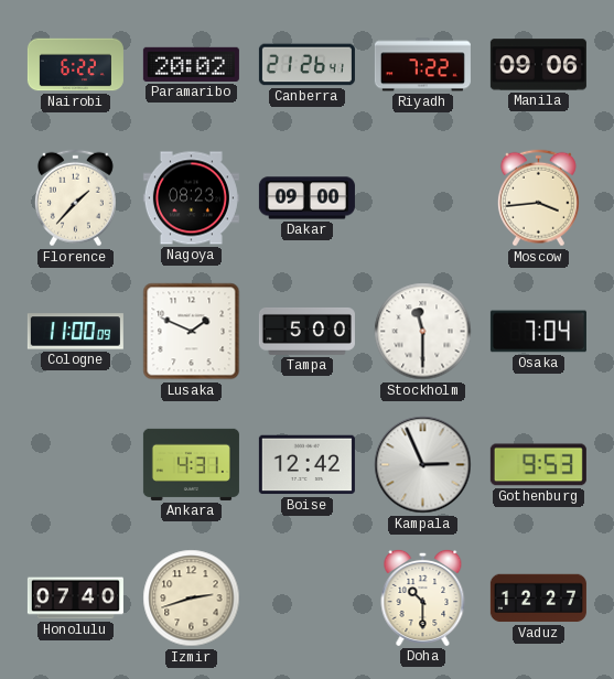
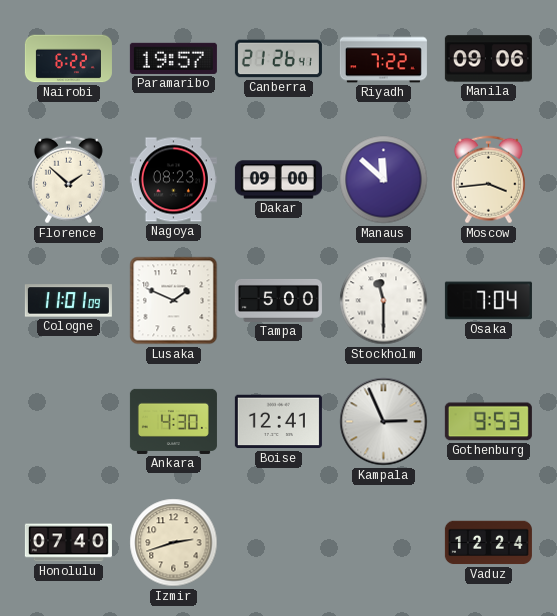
Paramaribo: 20:02 -> 19:57
Florence: 1:37 -> 1:52
Manaus: none -> 11:52
Cologne: 11:00 -> 11:01
Ankara: 4:31 -> 4:30
Boise: 12:42 -> 12:41
Doha: 10:30 -> none
Vaduz: 12:27 -> 12:24
